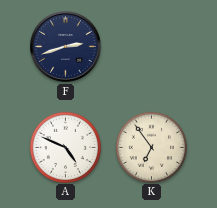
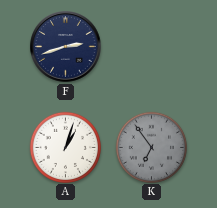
A: 4:49 -> 1:03
K dial: cream -> grey
